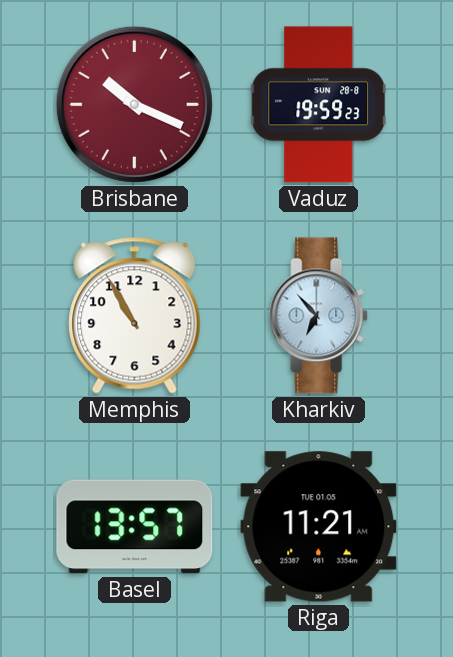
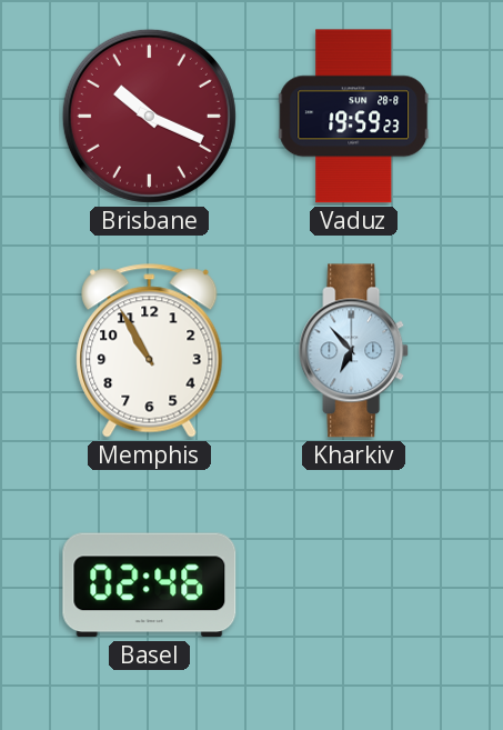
Basel: 13:57 -> 02:46
Riga: 11:21 -> none
